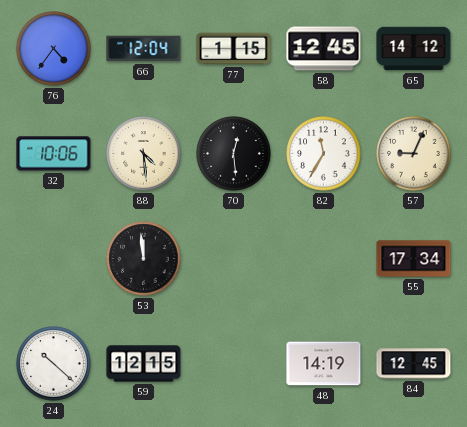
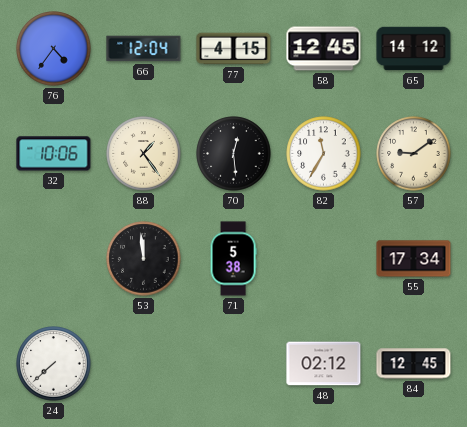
77: 1:15 -> 4:15
88: 4:29 -> 1:24
57: 9:04 -> 9:09
71: none -> 5:38
24: 10:22 -> 7:38
59: 12:15 -> none
48: 14:19 -> 02:12
